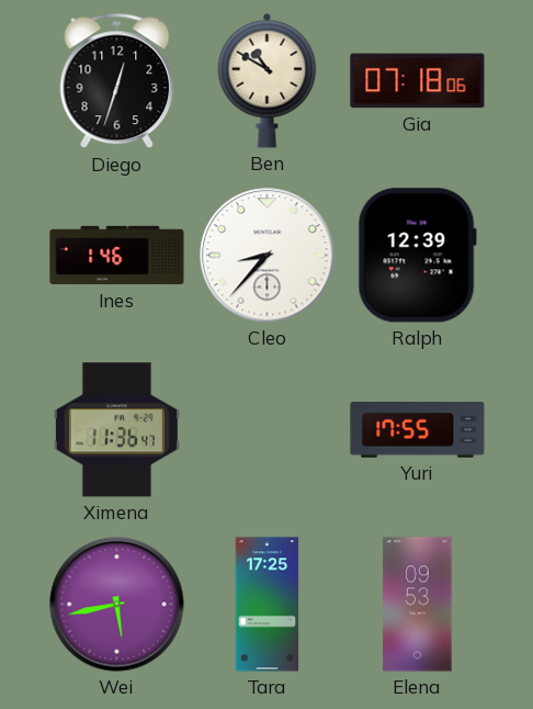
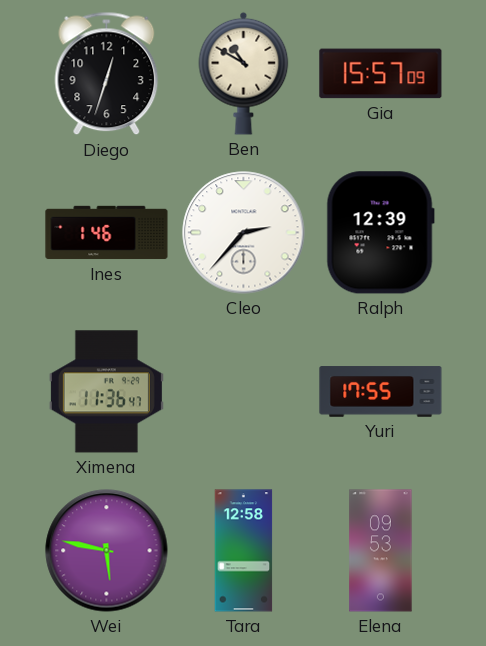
Gia: 07:18 -> 15:57
Cleo: 8:37 -> 2:37
Wei: 5:43 -> 5:47
Tara: 17:25 -> 12:58
